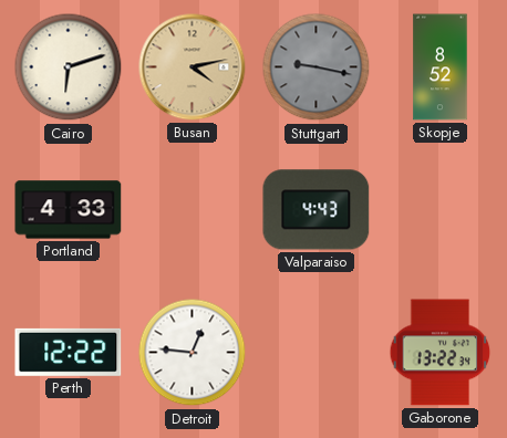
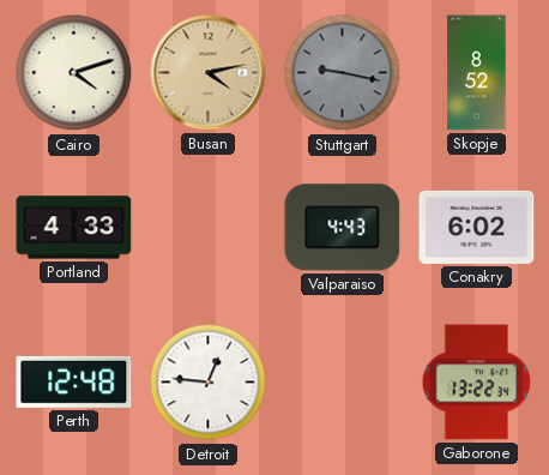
Cairo: 6:12 -> 4:12
Conakry: none -> 6:02
Perth: 12:22 -> 12:48
